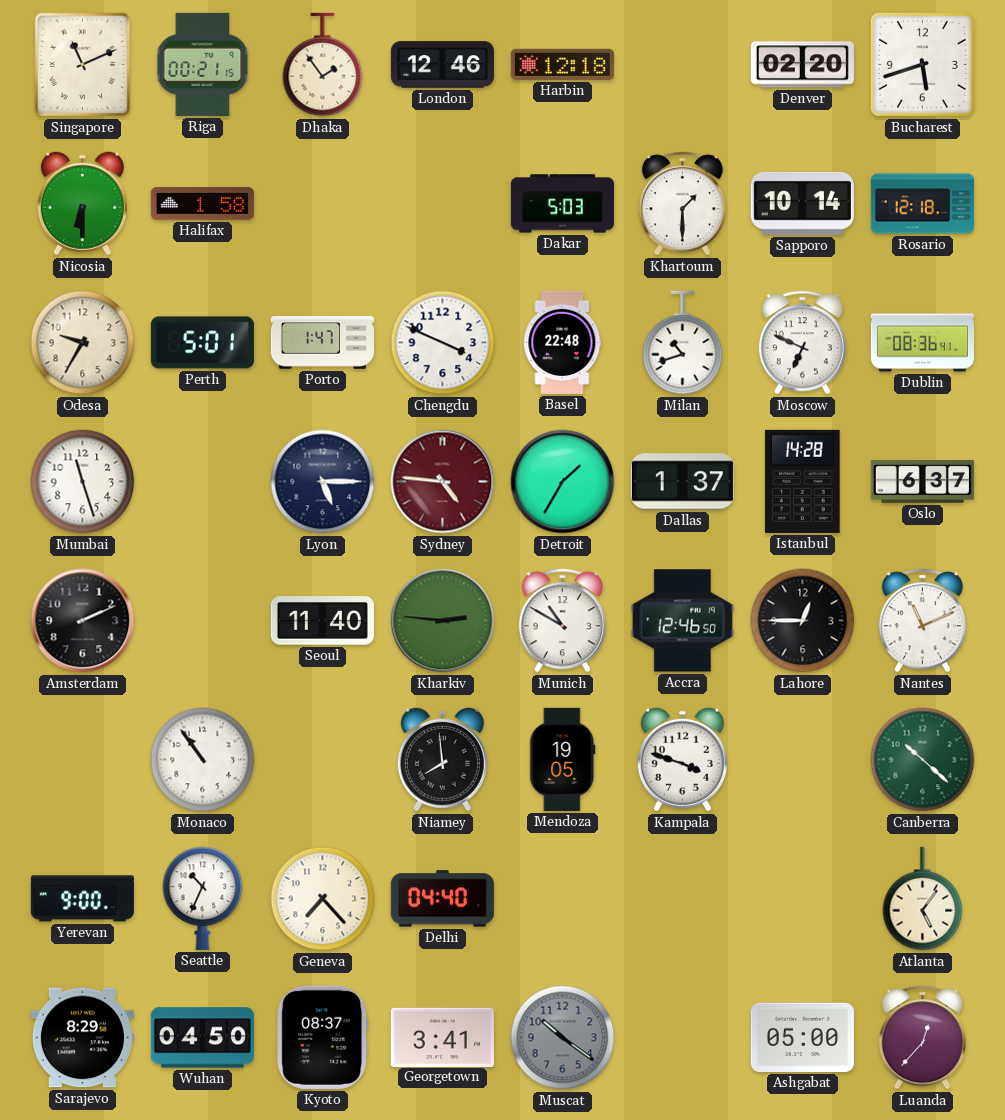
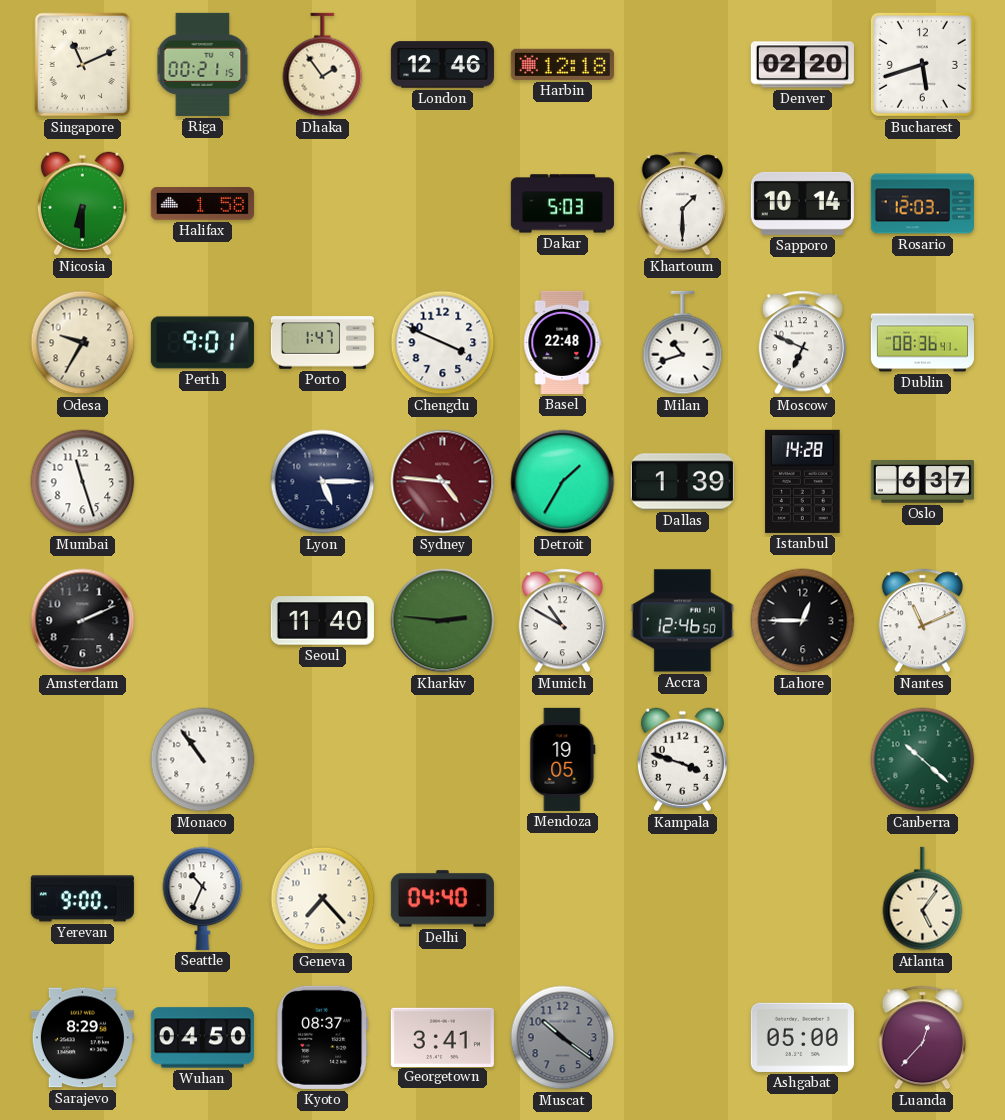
Rosario: 12:18 -> 12:03
Perth: 5:01 -> 9:01
Dallas: 1:37 -> 1:39
Niamey: 7:59 -> none
